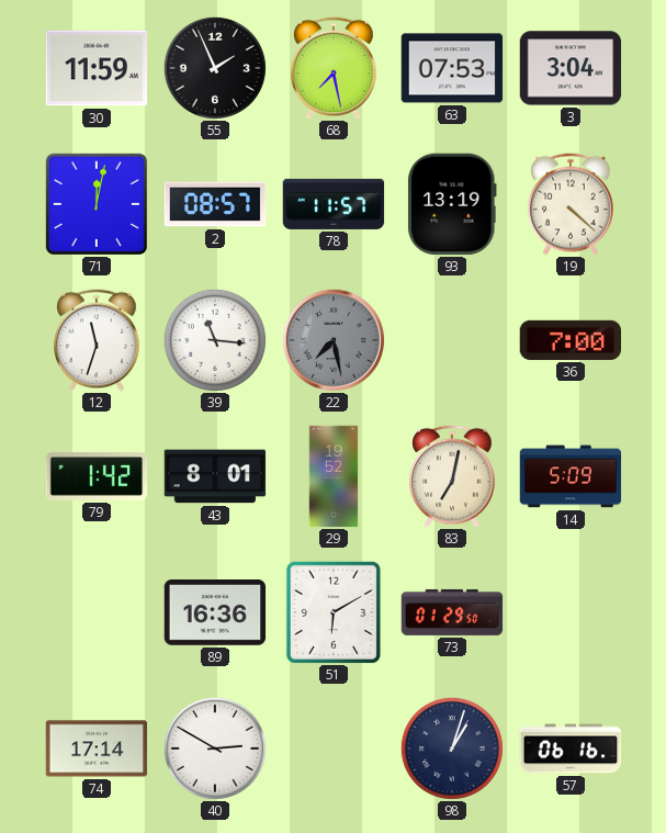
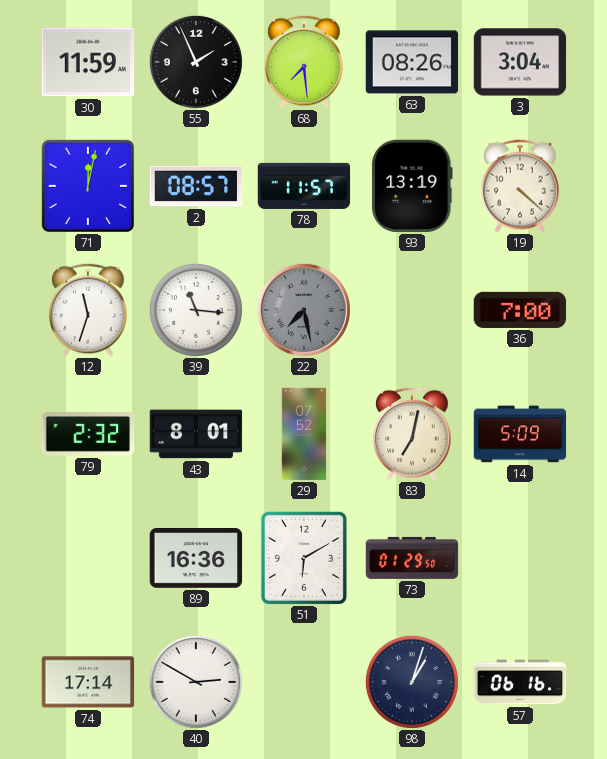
68: 7:28 -> 7:29
63: 07:53 -> 08:26
79: 1:42 -> 2:32
29: 19:52 -> 07:52
